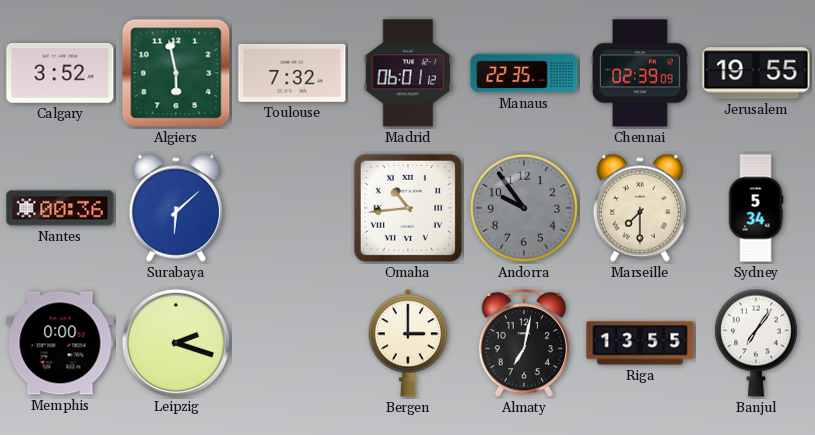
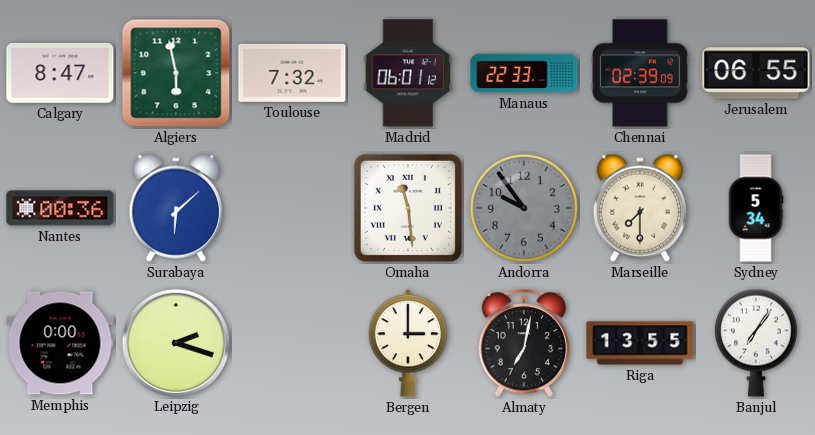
Calgary: 3:52 -> 8:47
Manaus: 22:35 -> 22:33
Jerusalem: 19:55 -> 06:55
Omaha: 10:44 -> 11:29
